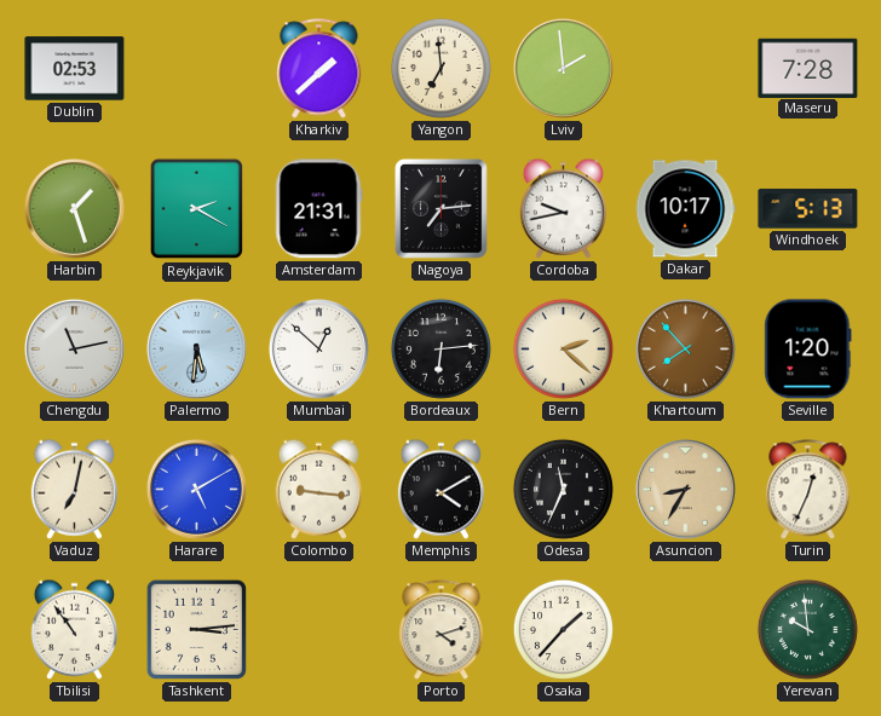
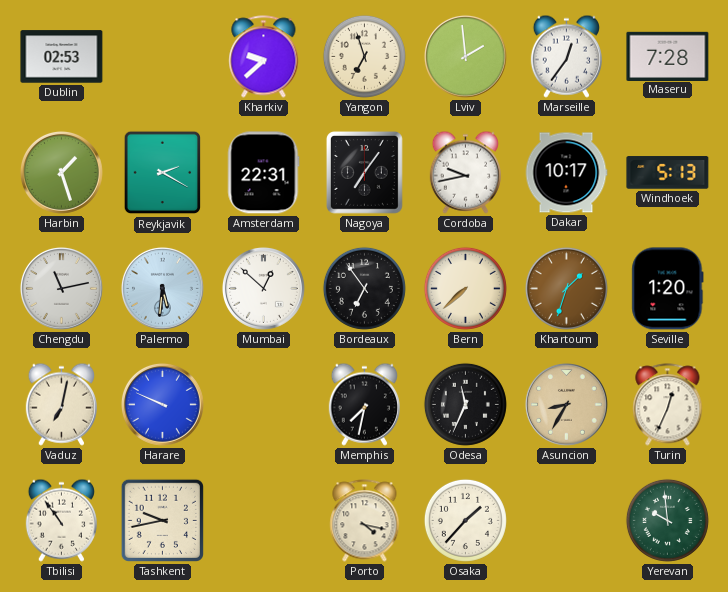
Kharkiv: 1:38 -> 9:38
Yangon: 6:59 -> 6:57
Marseille: none -> 12:36
Amsterdam: 21:31 -> 22:31
Nagoya: 7:14 -> 7:06
Bordeaux: 6:14 -> 6:54
Bern: 2:22 -> 7:38
Khartoum: 7:53 -> 1:33
Harare: 5:10 -> 9:49
Colombo: 9:16 -> none
Memphis: 4:10 -> 7:32
Tashkent: 3:14 -> 9:43
Porto: 4:12 -> 4:17
